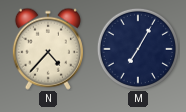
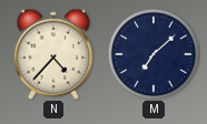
M: 7:05 -> 7:08
